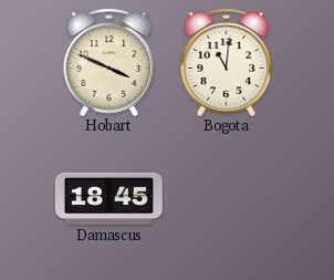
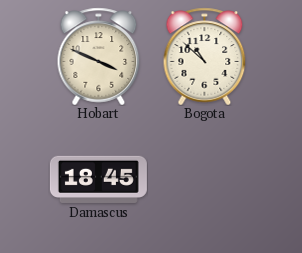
Bogota: 11:01 -> 10:52
